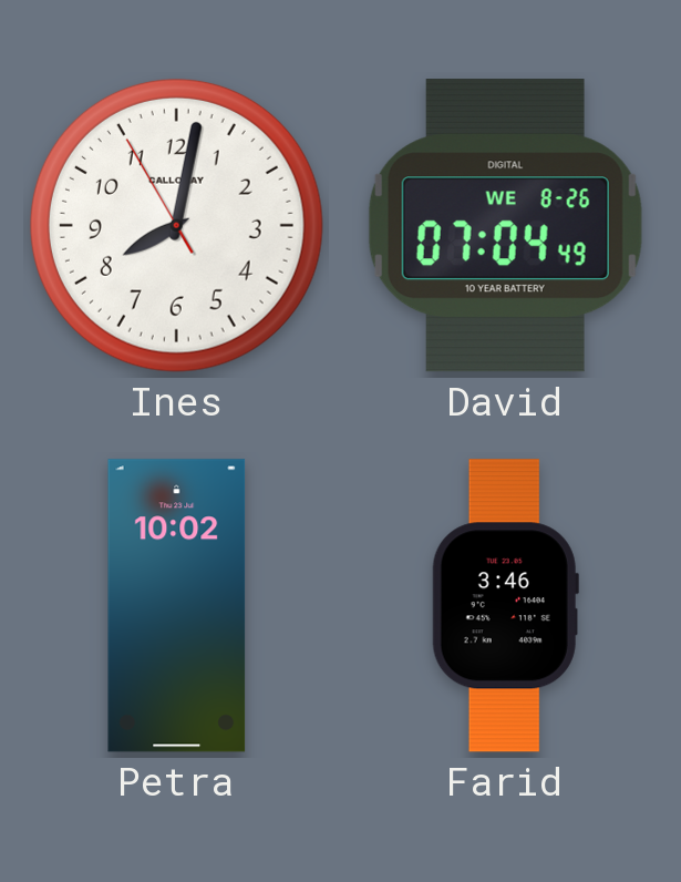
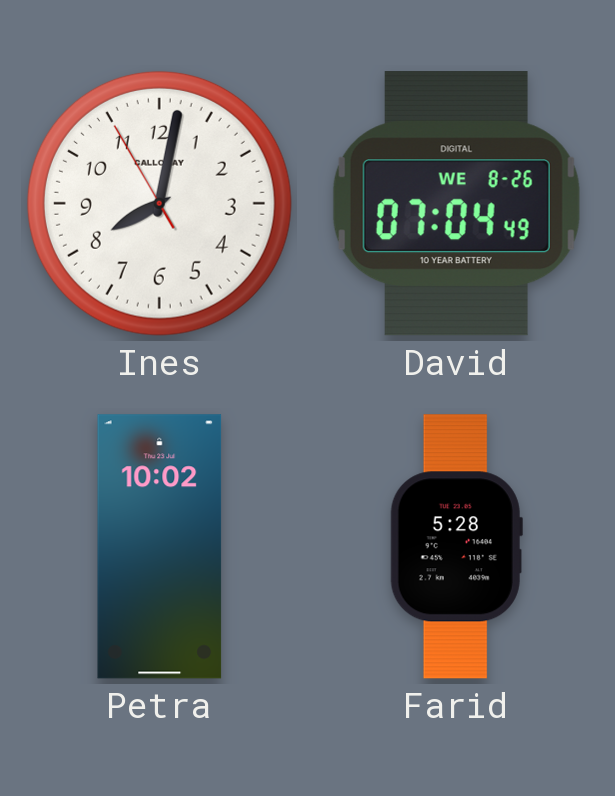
Farid: 3:46 -> 5:28
